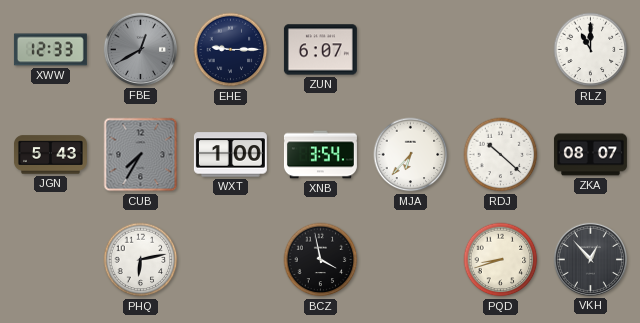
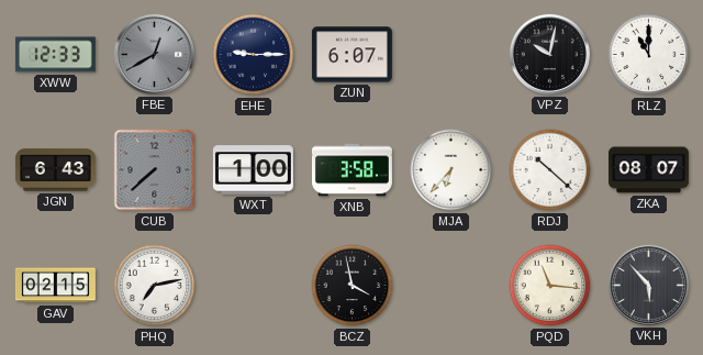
VPZ: none -> 10:02
JGN: 5:43 -> 6:43
CUB: 7:35 -> 7:38
XNB: 3:54 -> 3:58
GAV: none -> 02:15
PHQ: 6:13 -> 7:13
PQD: 8:42 -> 11:16
VKH: 12:53 -> 5:53
